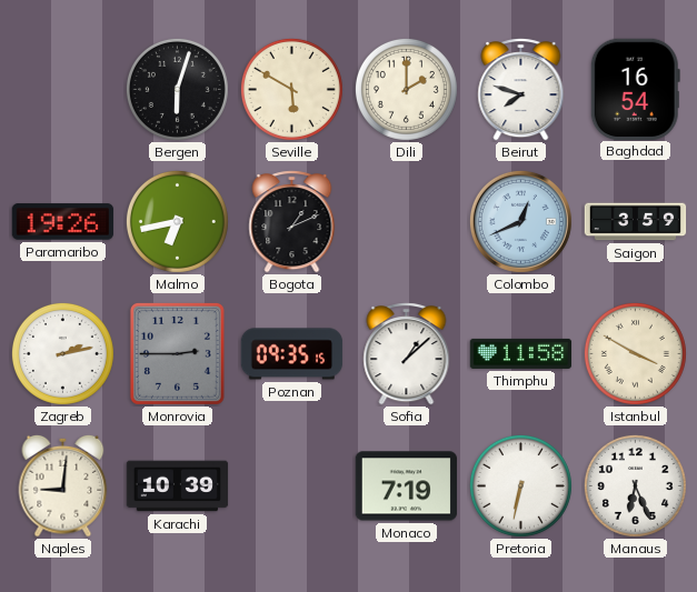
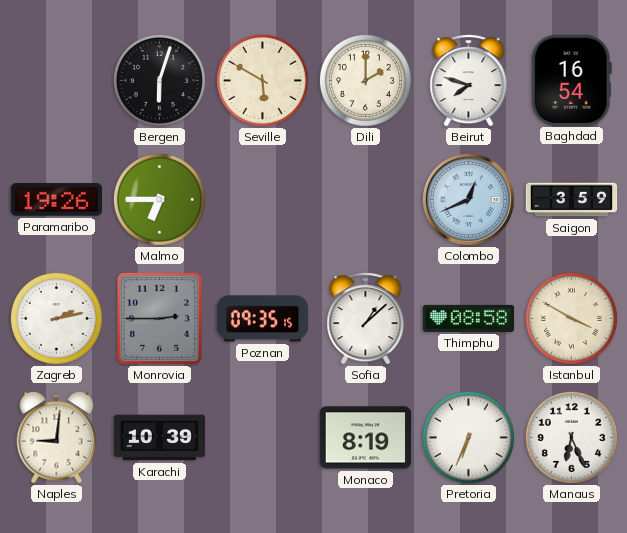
Malmo: 6:43 -> 6:45
Bogota: 1:11 -> none
Thimphu: 11:58 -> 08:58
Monaco: 7:19 -> 8:19
Pretoria: 6:32 -> 6:34
